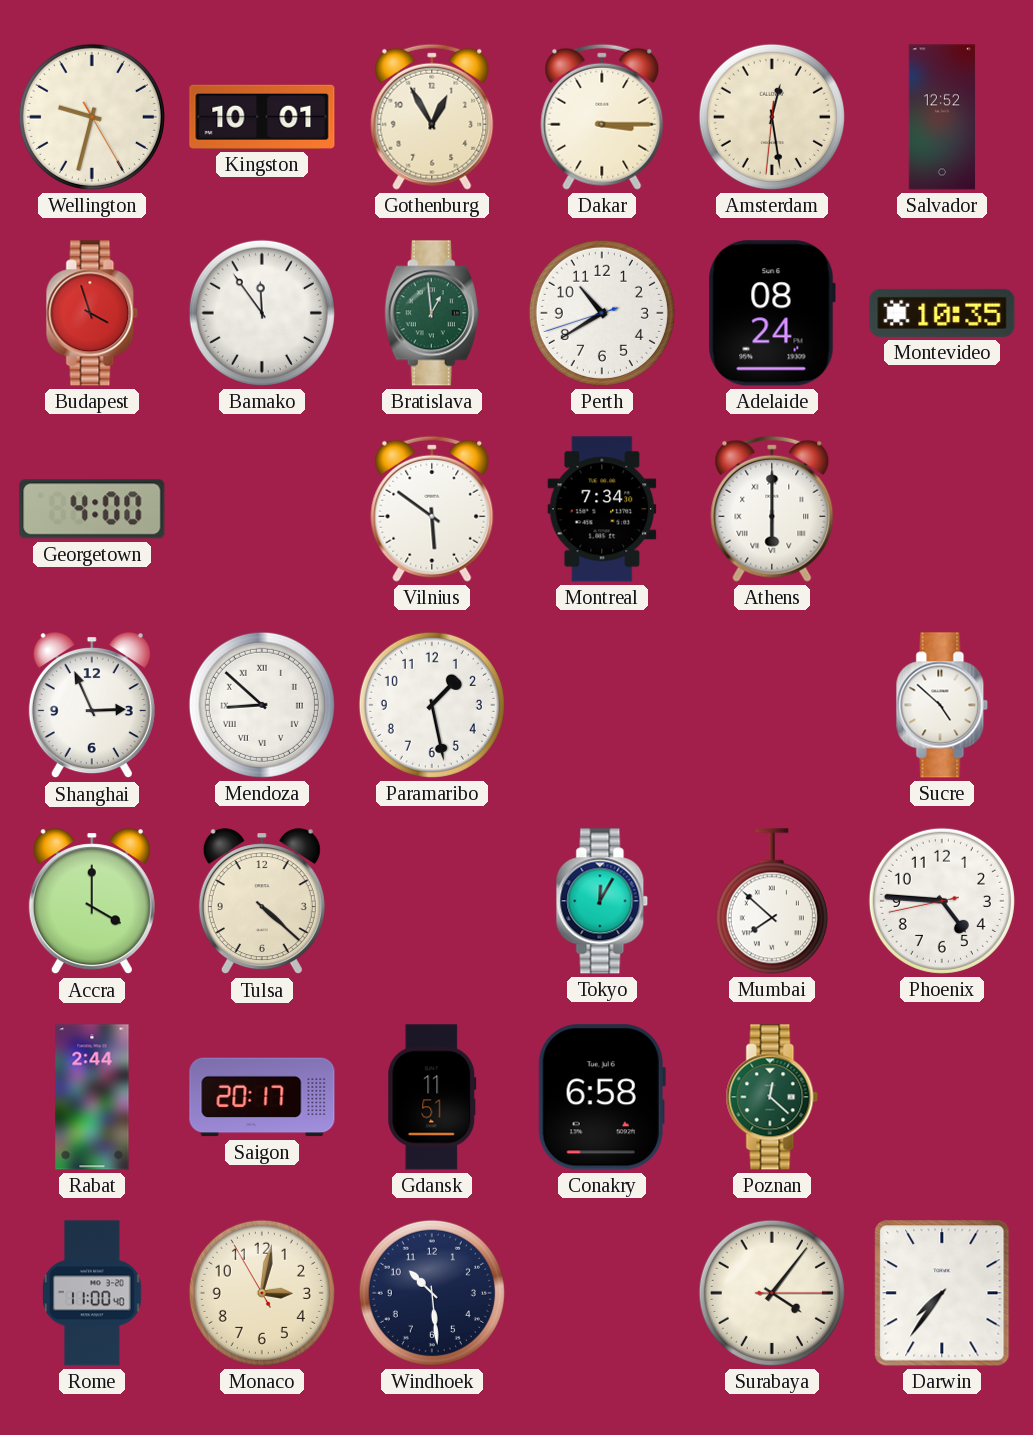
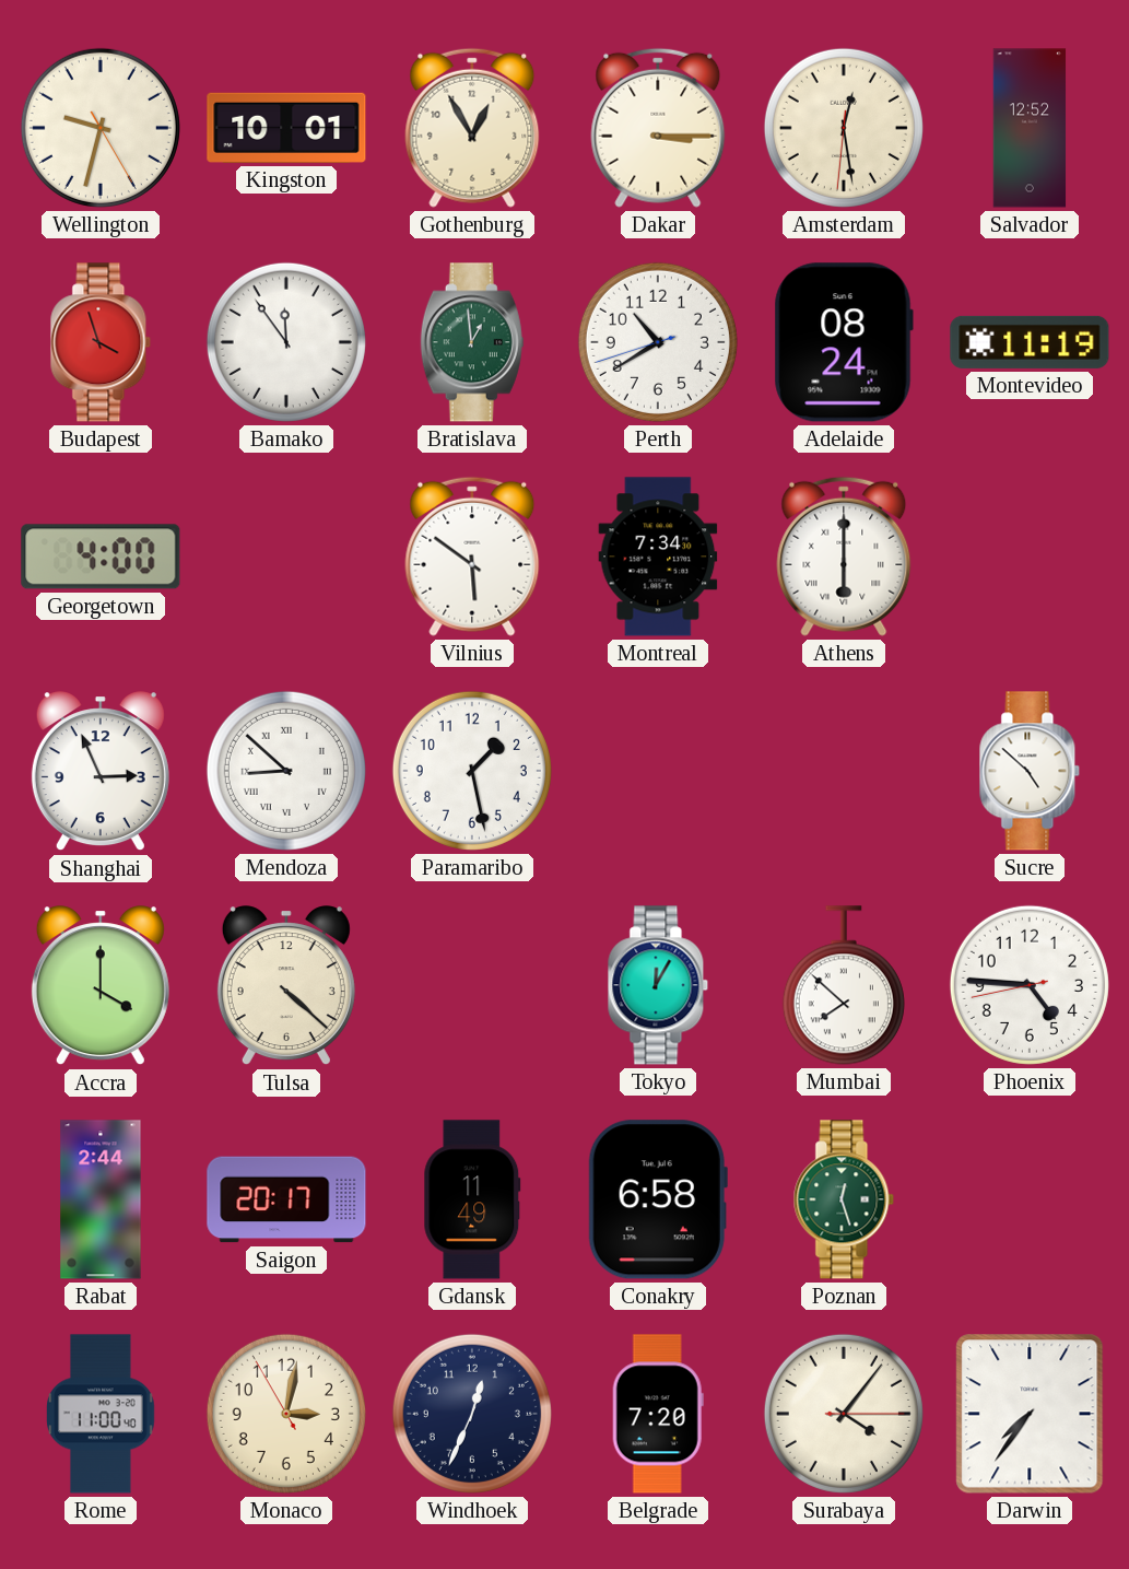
Montevideo: 10:35 -> 11:19
Gdansk: 11:51 -> 11:49
Poznan: 12:22 -> 12:27
Windhoek: 10:29 -> 12:34
Belgrade: none -> 7:20
